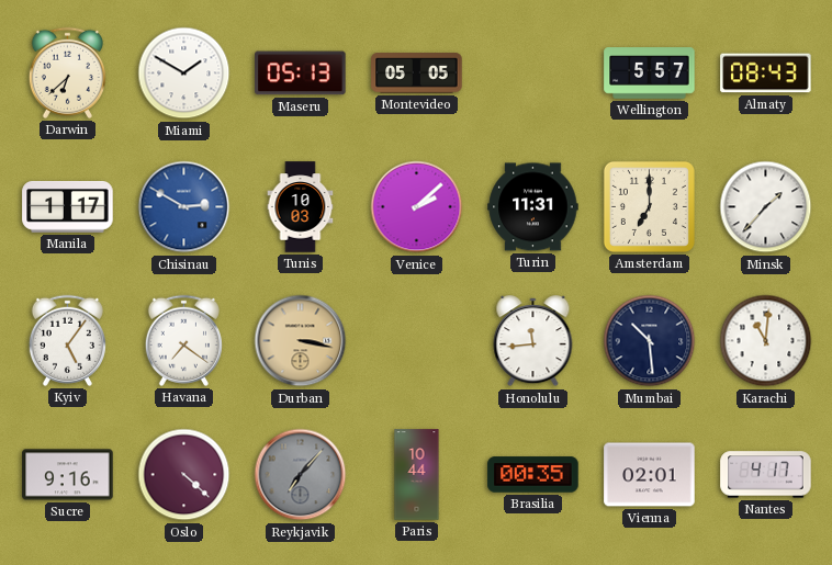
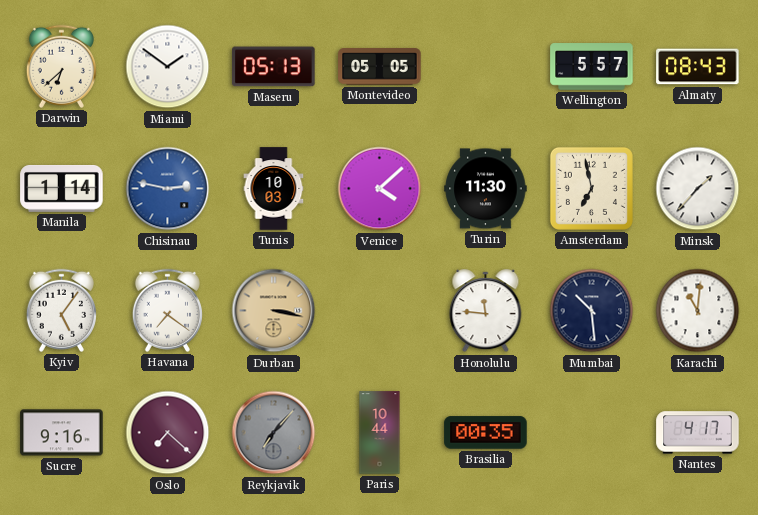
Miami: 1:50 -> 1:51
Manila: 1:17 -> 1:14
Chisinau: 2:50 -> 2:47
Venice: 2:08 -> 4:08
Turin: 11:31 -> 11:30
Amsterdam: 7:00 -> 6:58
Honolulu: 11:44 -> 11:46
Oslo: 4:22 -> 7:22
Vienna: 02:01 -> none
